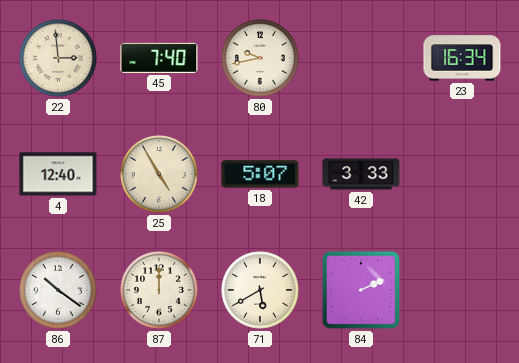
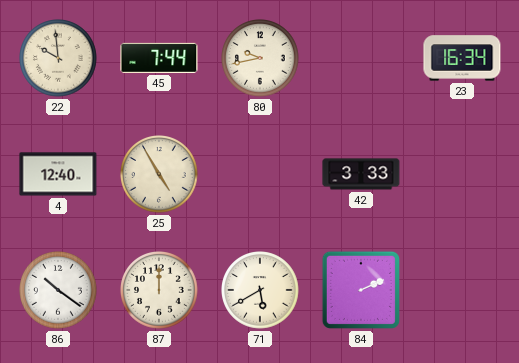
22: 2:59 -> 9:59
45: 7:40 -> 7:44
18: 5:07 -> none
